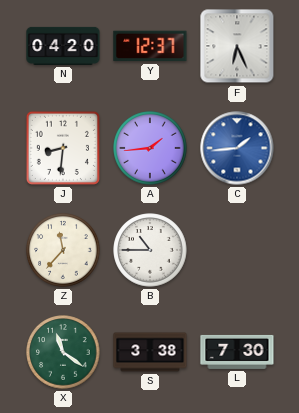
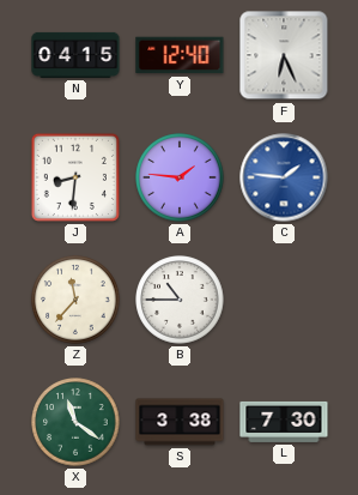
N: 04:20 -> 04:15
Y: 12:37 -> 12:40
A: 1:44 -> 1:46
C: 1:44 -> 1:46
